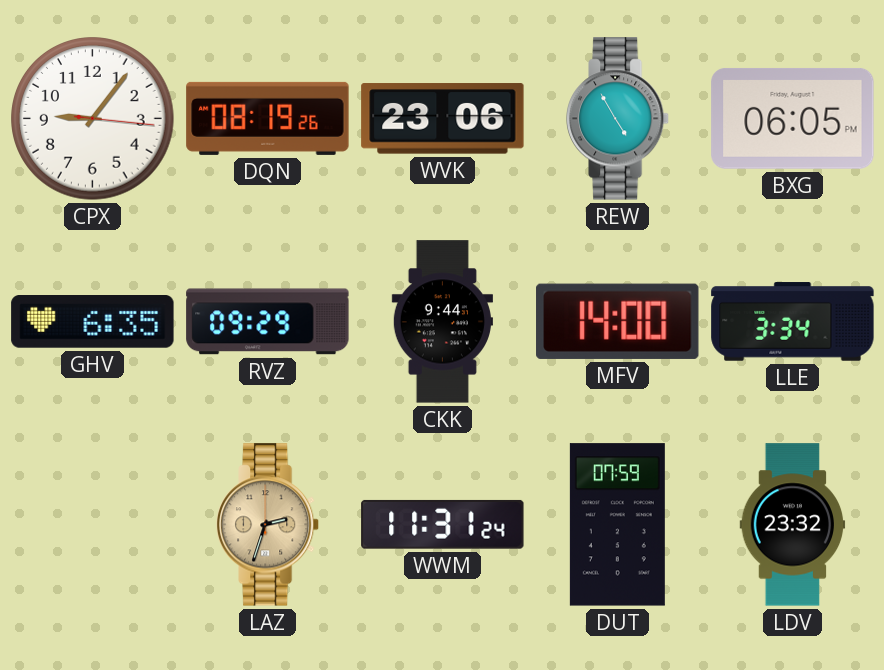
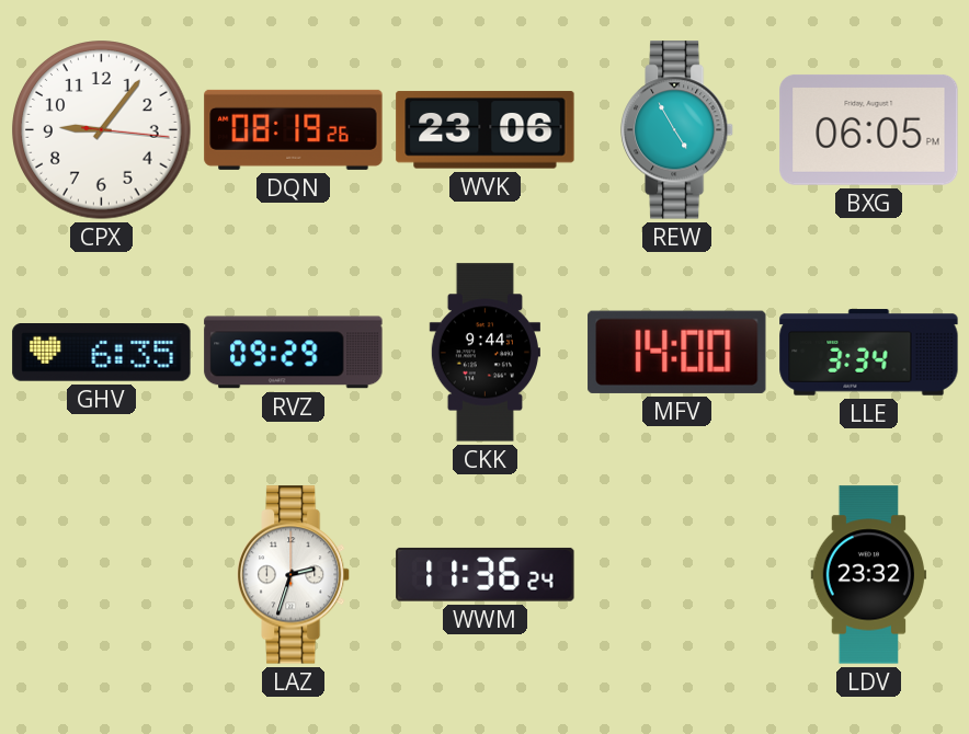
LAZ dial: champagne -> white
WWM: 11:31 -> 11:36
DUT: 07:59 -> none
